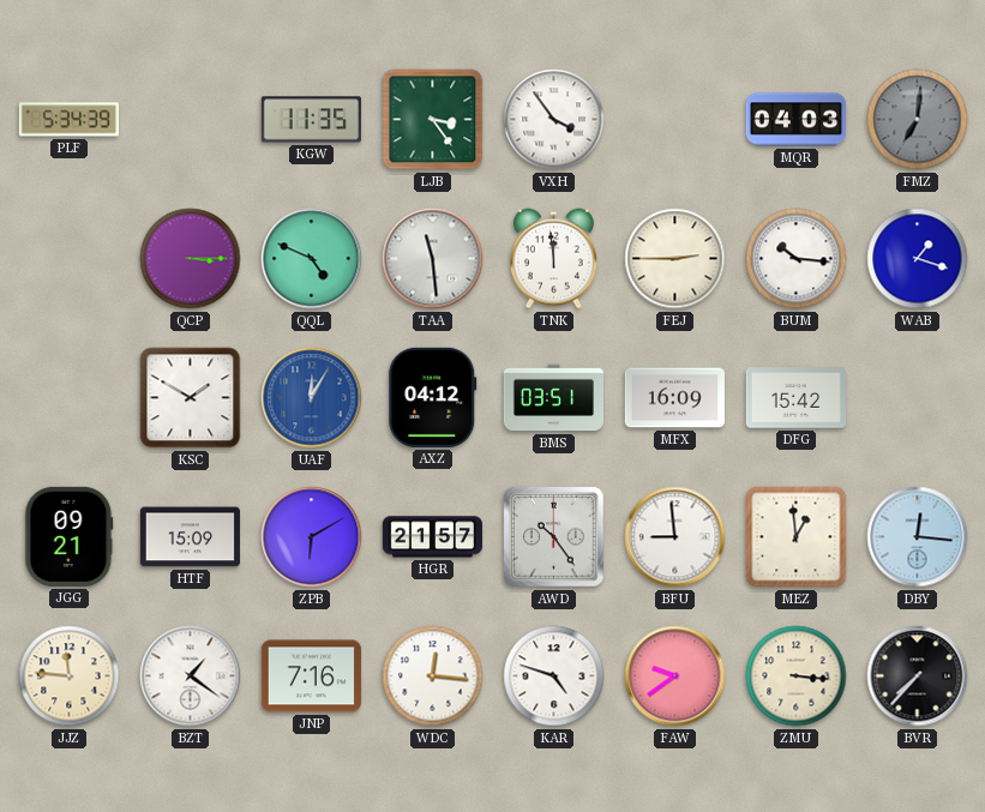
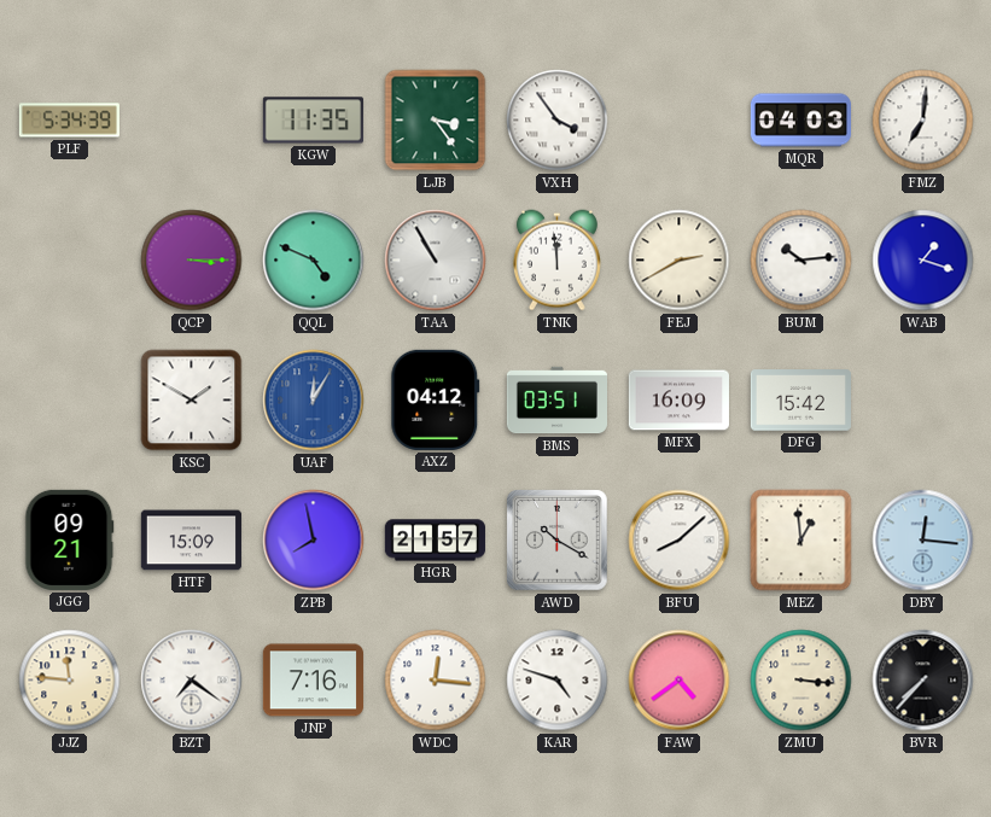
FMZ dial: grey -> white
TAA: 11:29 -> 10:55
FEJ: 2:45 -> 2:40
BUM: 10:16 -> 10:14
ZPB: 6:10 -> 7:58
AWD: 10:24 -> 10:20
BFU: 8:59 -> 8:08
BZT: 1:21 -> 7:21
FAW: 9:39 -> 4:39
